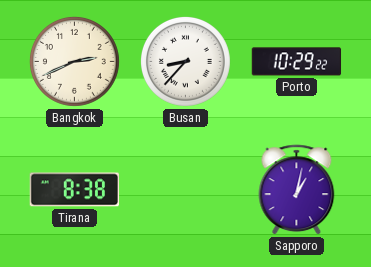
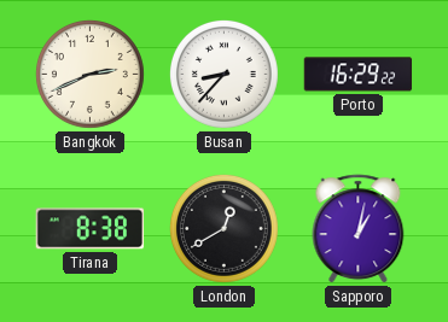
Porto: 10:29 -> 16:29
London: none -> 12:40
